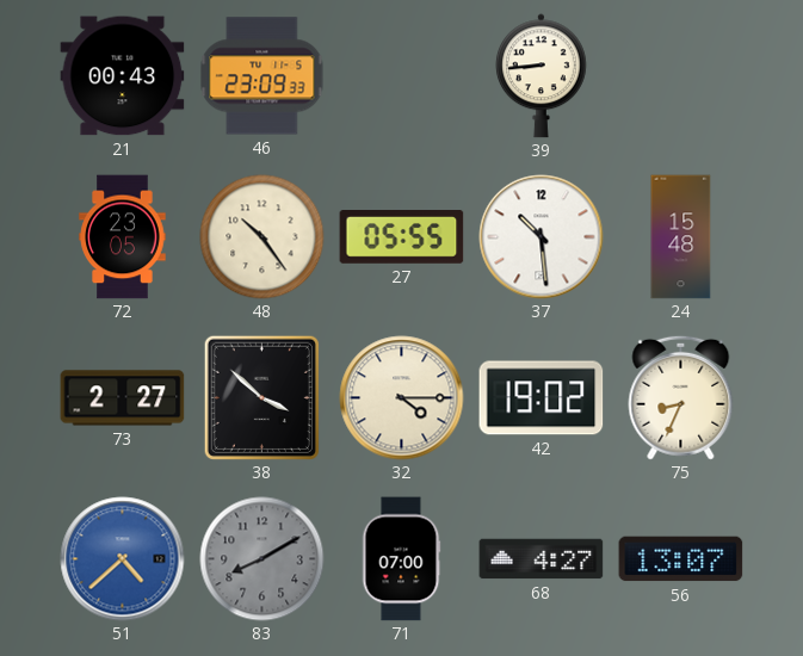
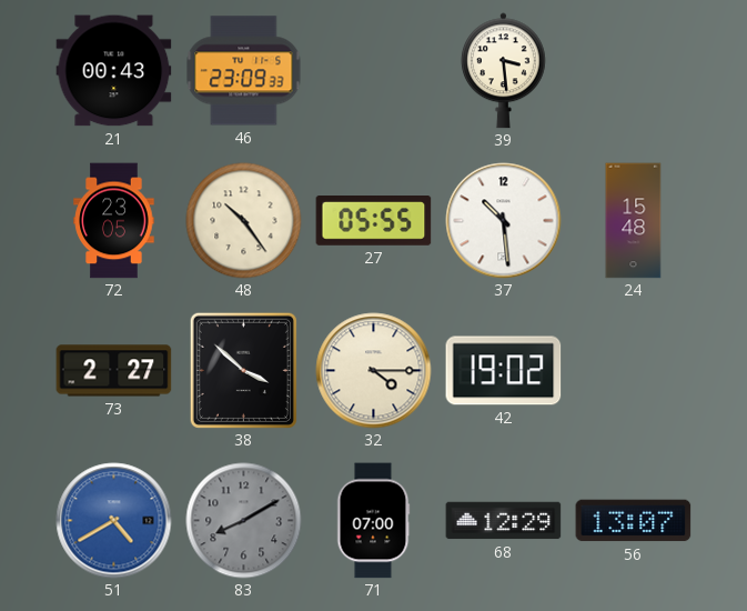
39: 8:44 -> 3:29
75: 8:34 -> none
51: 4:38 -> 4:40
68: 4:27 -> 12:29
